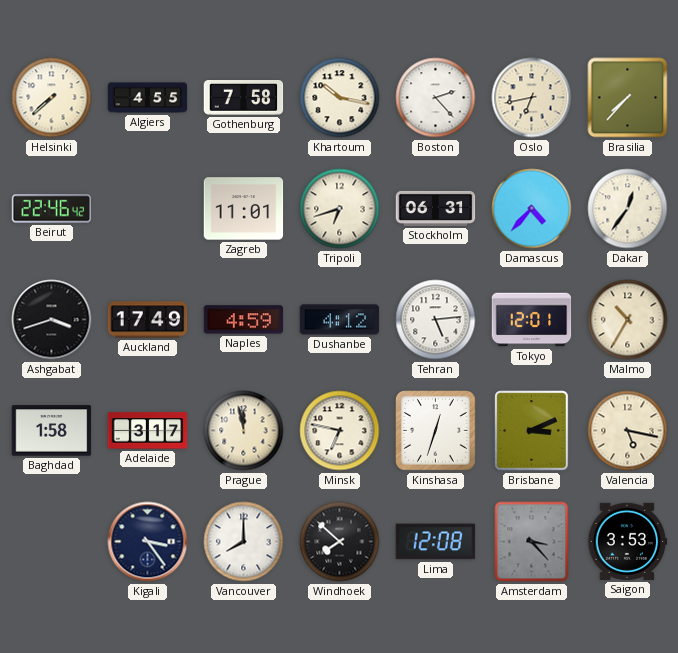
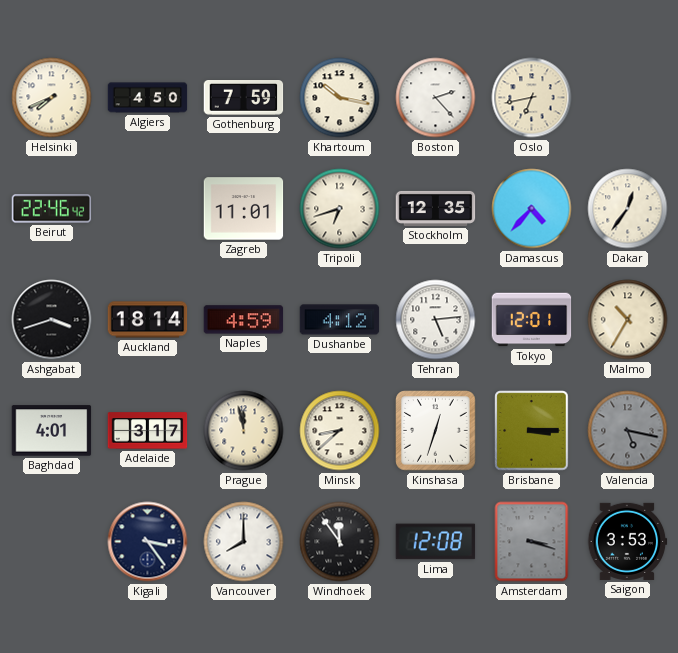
Helsinki: 7:38 -> 7:41
Algiers: 4:55 -> 4:50
Gothenburg: 7:58 -> 7:59
Brasilia: 7:37 -> none
Stockholm: 06:31 -> 12:35
Auckland: 17:49 -> 18:14
Baghdad: 1:58 -> 4:01
Minsk: 6:47 -> 8:38
Brisbane: 3:11 -> 3:15
Valencia dial: cream -> grey
Windhoek: 7:52 -> 11:54
Amsterdam: 3:23 -> 3:18
